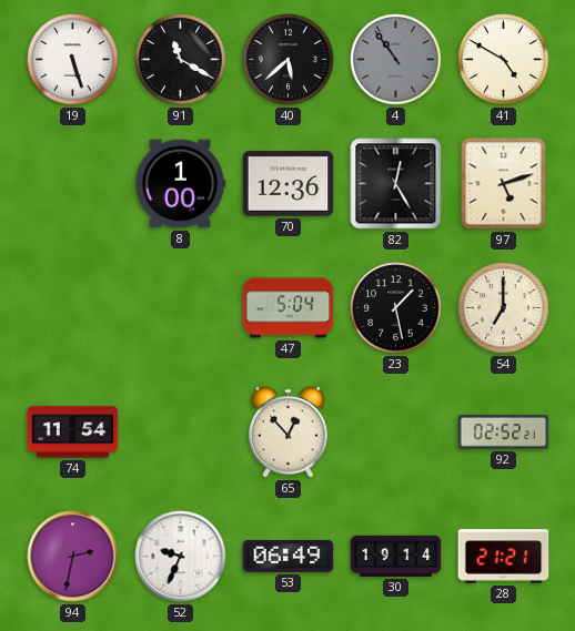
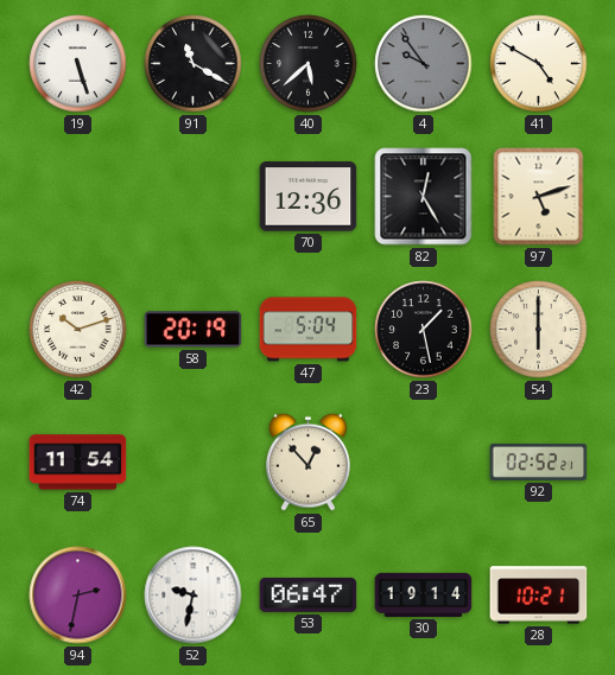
4: 10:54 -> 9:54
8: 1:00 -> none
42: none -> 10:12
58: none -> 20:19
54: 7:00 -> 6:00
52: 9:34 -> 9:32
53: 06:49 -> 06:47
28: 21:21 -> 10:21
